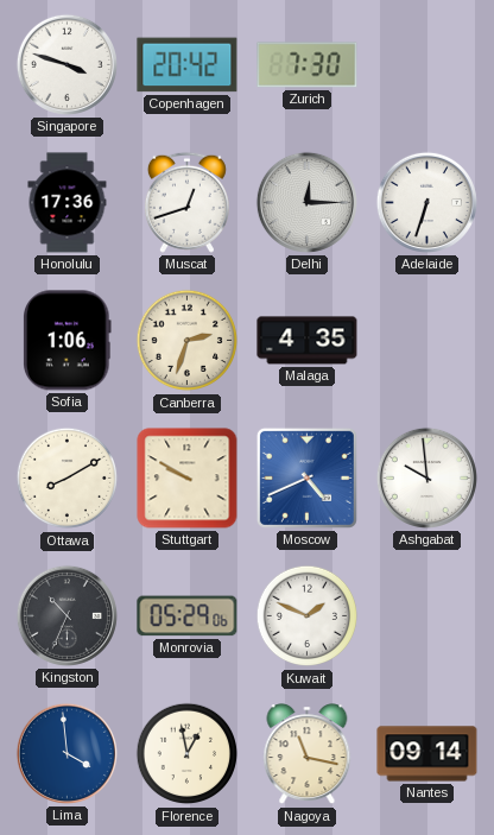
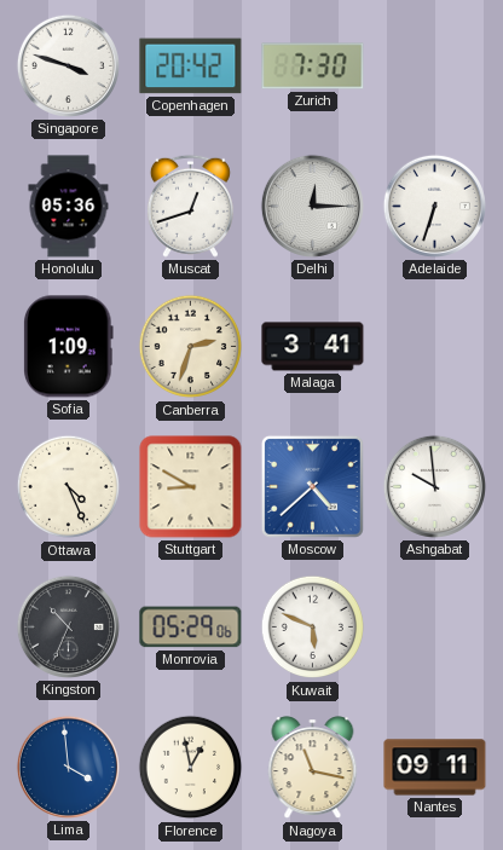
Honolulu: 17:36 -> 05:36
Sofia: 1:06 -> 1:09
Malaga: 4:35 -> 3:41
Ottawa: 8:10 -> 4:26
Stuttgart: 9:50 -> 8:50
Moscow: 4:41 -> 4:38
Kuwait: 1:49 -> 5:49
Nantes: 09:14 -> 09:11
